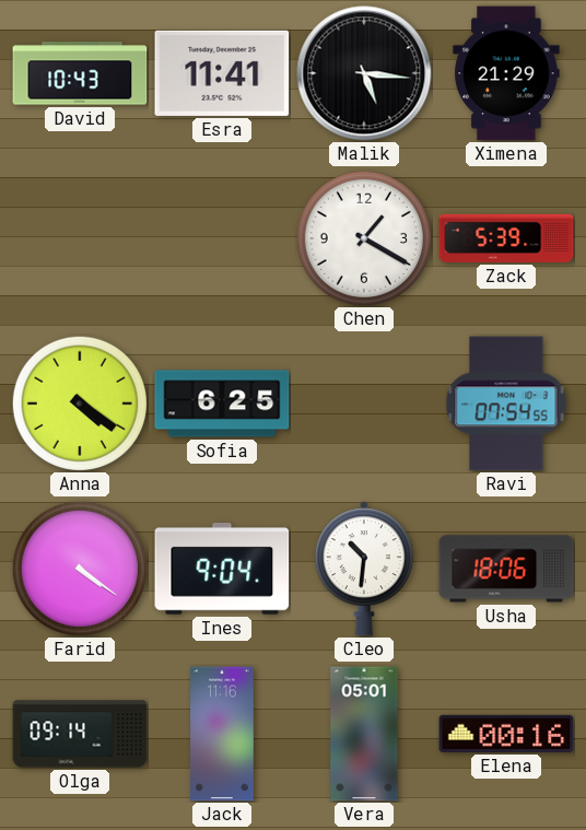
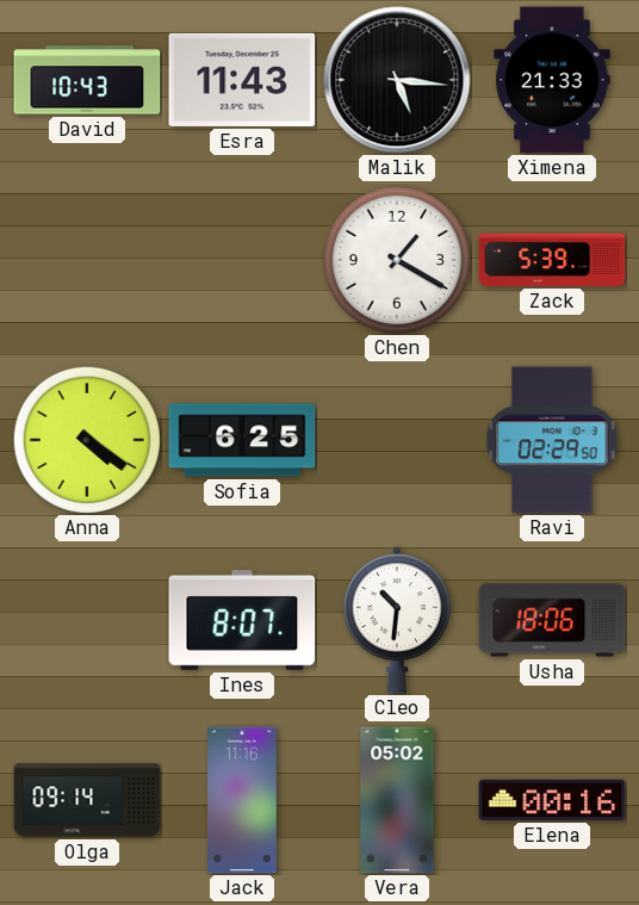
Esra: 11:41 -> 11:43
Ximena: 21:29 -> 21:33
Ravi: 07:54 -> 02:29
Farid: 4:21 -> none
Ines: 9:04 -> 8:07
Vera: 05:01 -> 05:02
